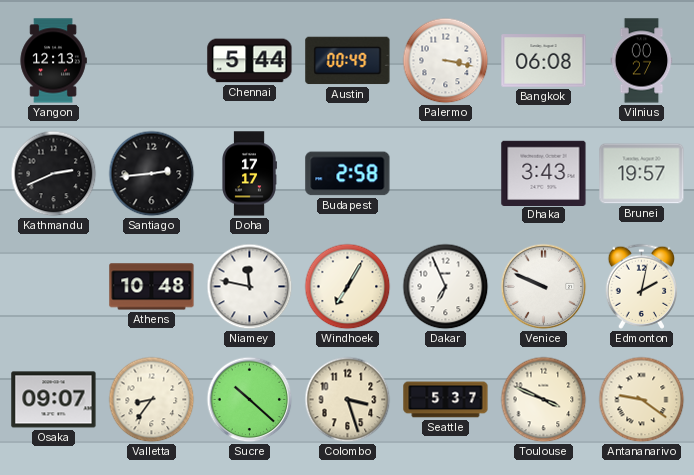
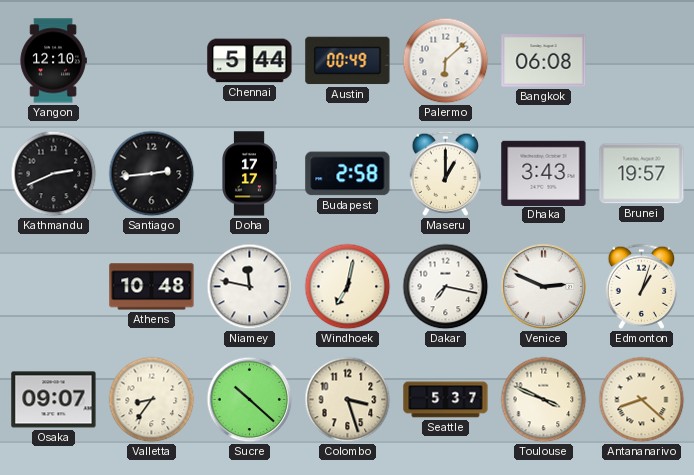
Yangon: 12:13 -> 12:10
Palermo: 3:17 -> 6:08
Vilnius: 00:27 -> none
Maseru: none -> 1:00
Windhoek: 7:05 -> 7:02
Dakar: 6:56 -> 7:17
Venice: 9:49 -> 2:49
Edmonton: 2:02 -> 1:03
Antananarivo: 9:21 -> 8:22
